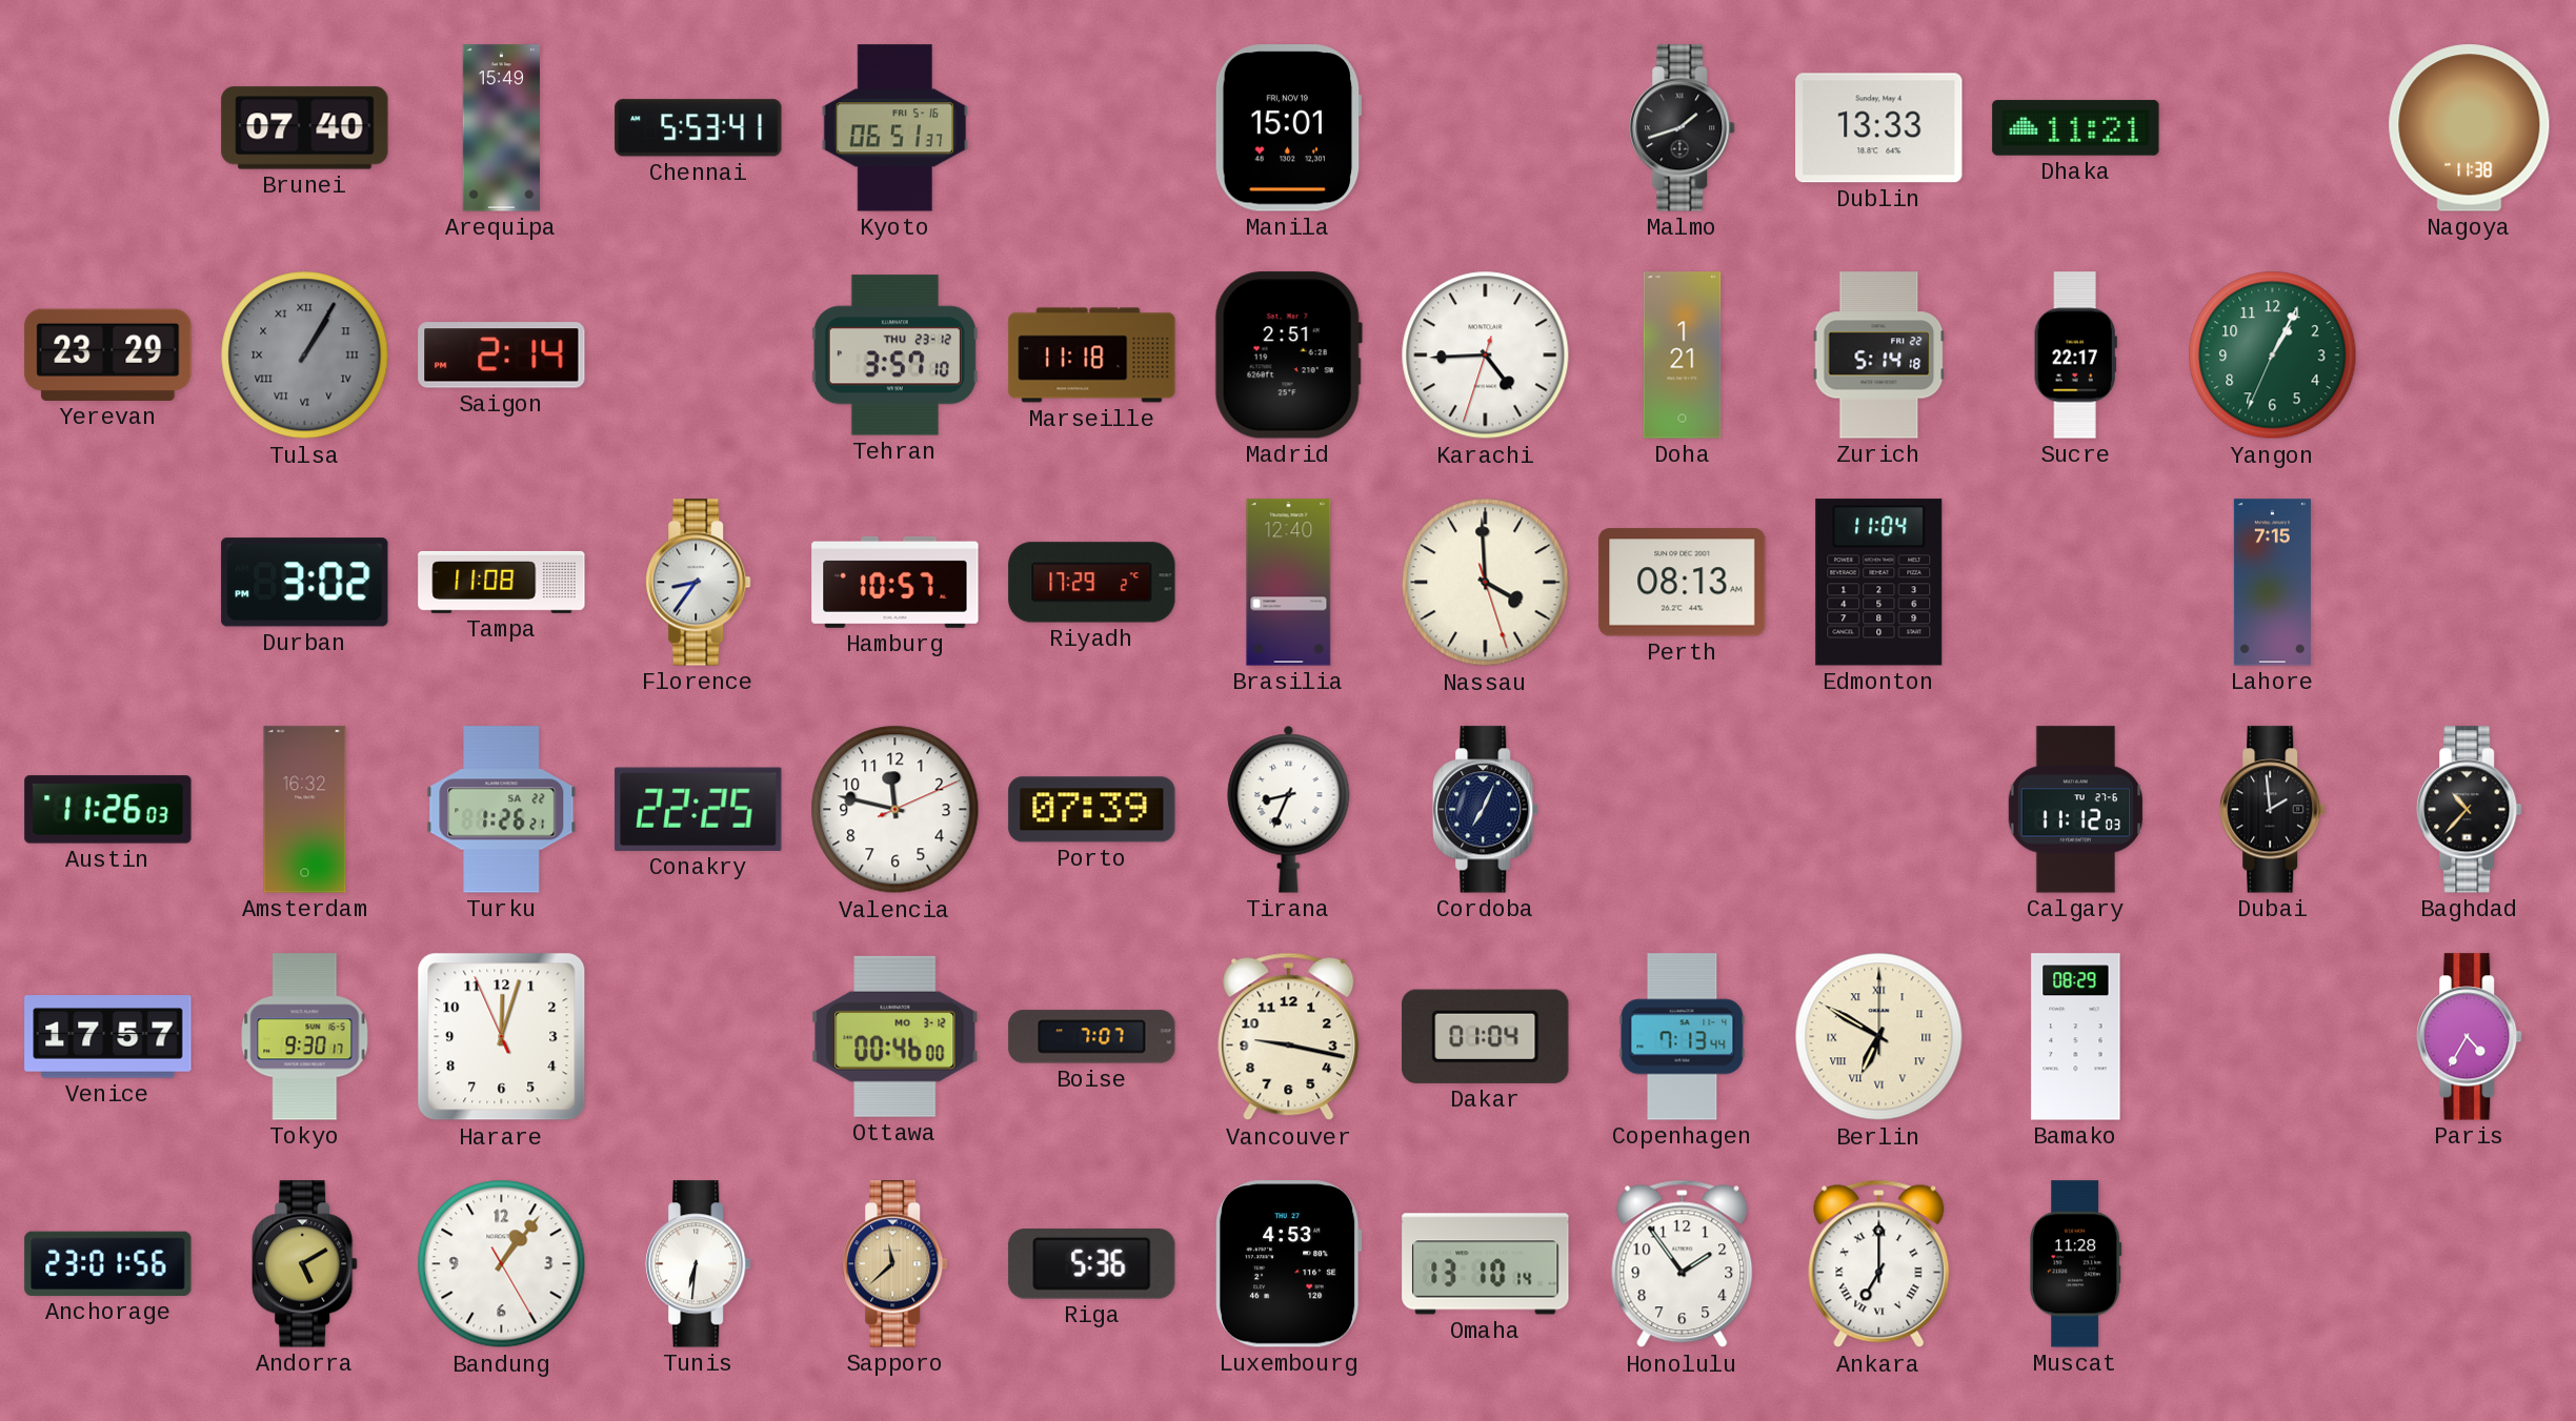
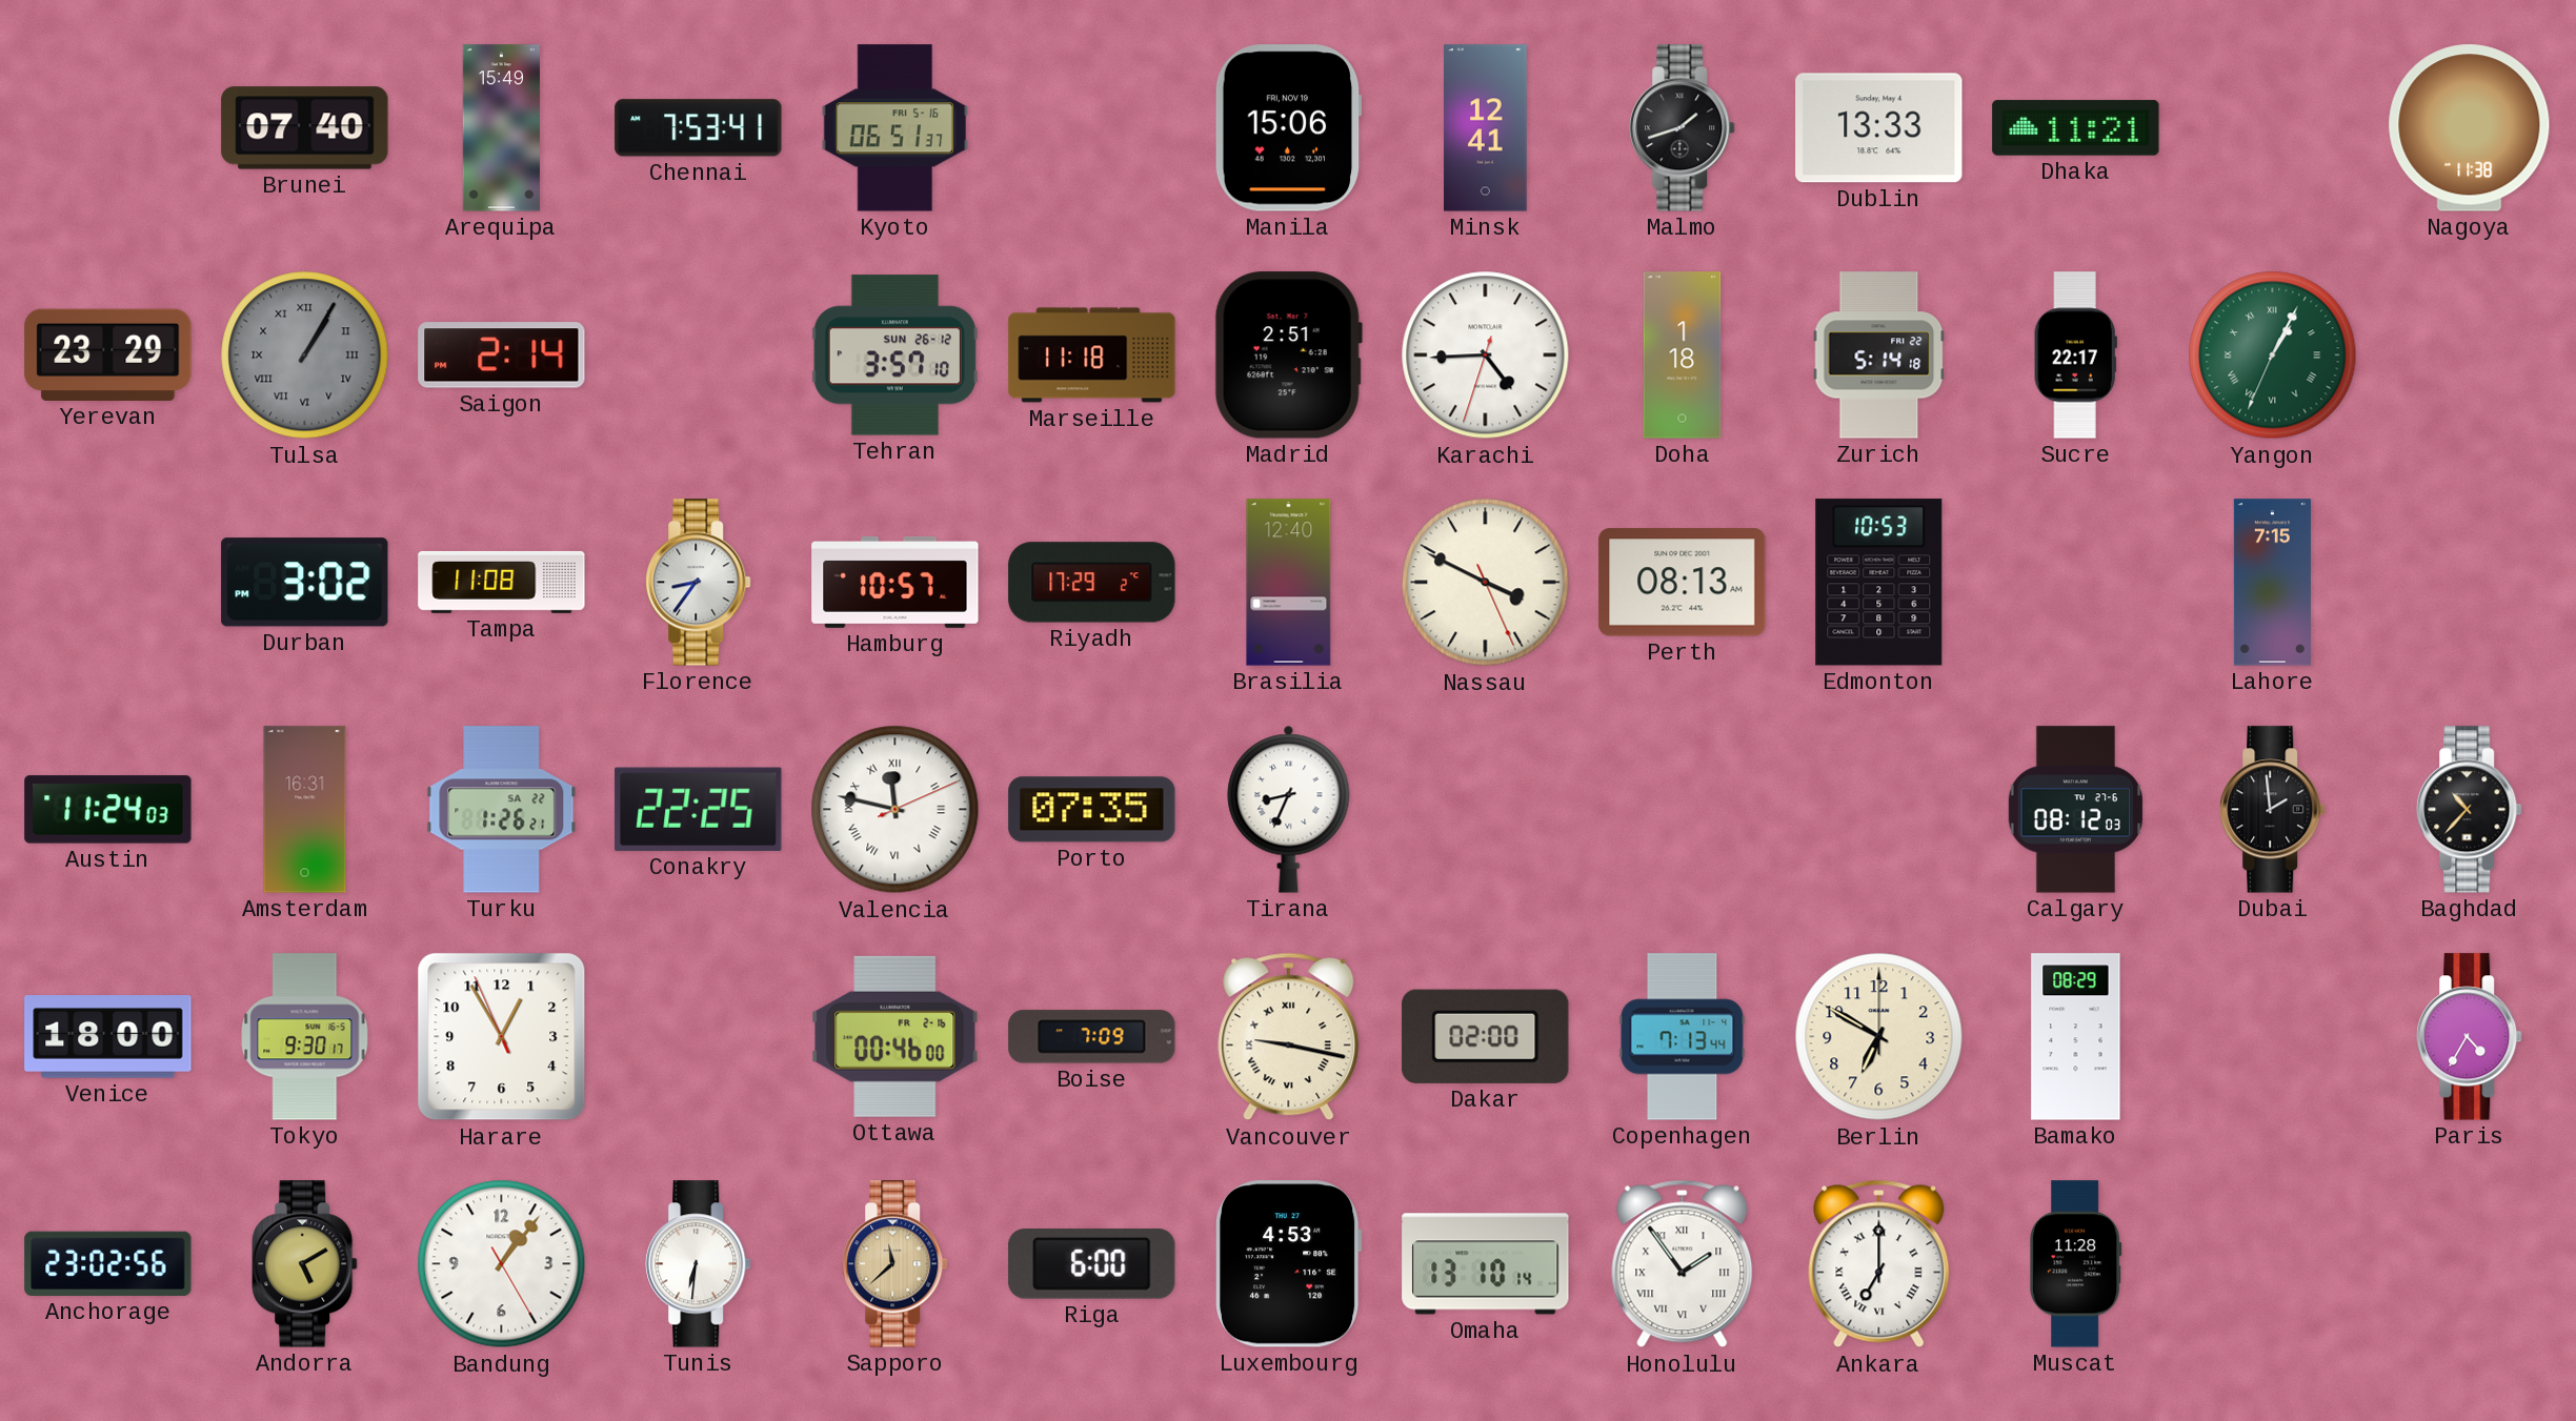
Chennai: 5:53 -> 7:53
Manila: 15:01 -> 15:06
Minsk: none -> 12:41
Tehran date: THU 23-12 -> SUN 26-12
Doha: 1:21 -> 1:18
Yangon numerals: Arabic -> Roman
Nassau: 3:59 -> 3:49
Edmonton: 11:04 -> 10:53
Austin: 11:26 -> 11:24
Amsterdam: 16:32 -> 16:31
Valencia numerals: Arabic -> Roman
Porto: 07:39 -> 07:35
Cordoba: 7:04 -> none
Calgary: 11:12 -> 08:12
Venice: 17:57 -> 18:00
Harare: 12:02 -> 12:54
Ottawa date: MO 3-12 -> FR 2-16
Boise: 7:07 -> 7:09
Vancouver numerals: Arabic -> Roman
Dakar: 01:04 -> 02:00
Berlin numerals: Roman -> Arabic
Anchorage: 23:01 -> 23:02
Riga: 5:36 -> 6:00
Honolulu numerals: Arabic -> Roman
